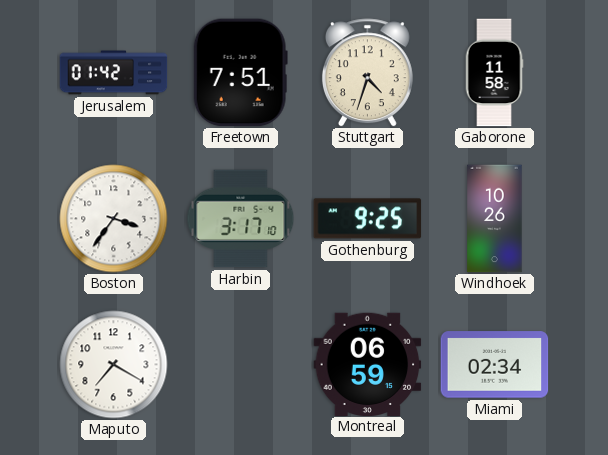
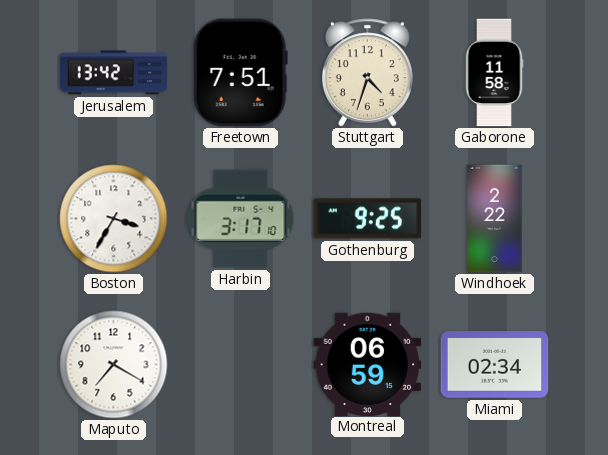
Jerusalem: 01:42 -> 13:42
Boston: 3:36 -> 3:35
Windhoek: 10:26 -> 2:22
